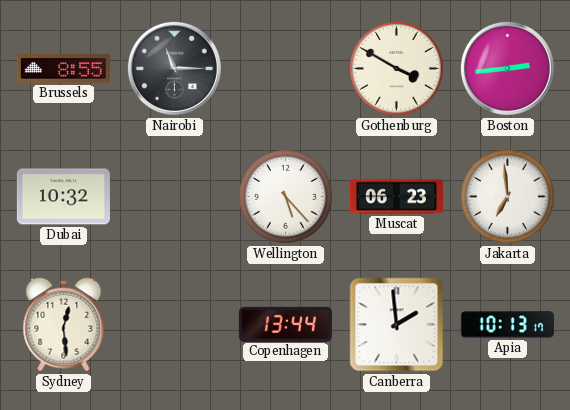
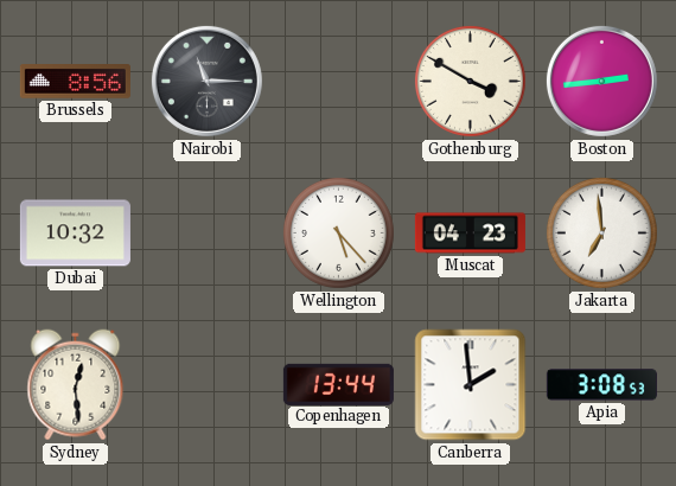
Brussels: 8:55 -> 8:56
Muscat: 06:23 -> 04:23
Apia: 10:13 -> 3:08
